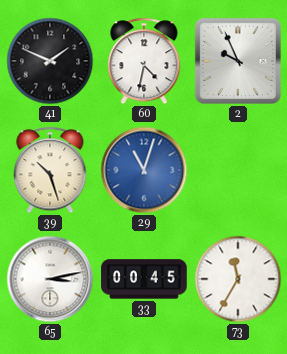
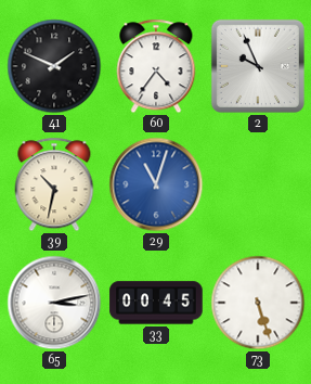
60: 4:32 -> 4:36
39: 10:27 -> 10:32
73: 11:35 -> 5:27
